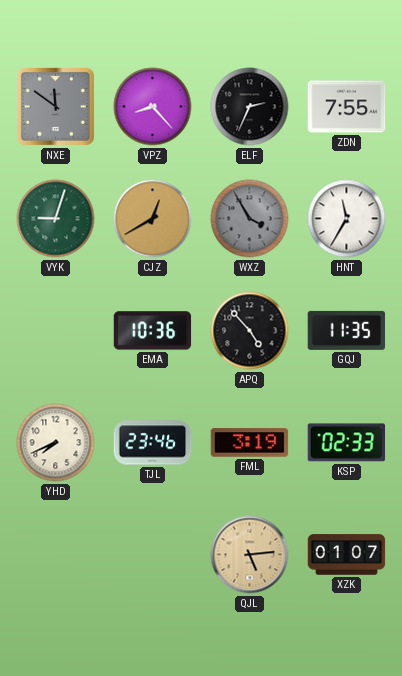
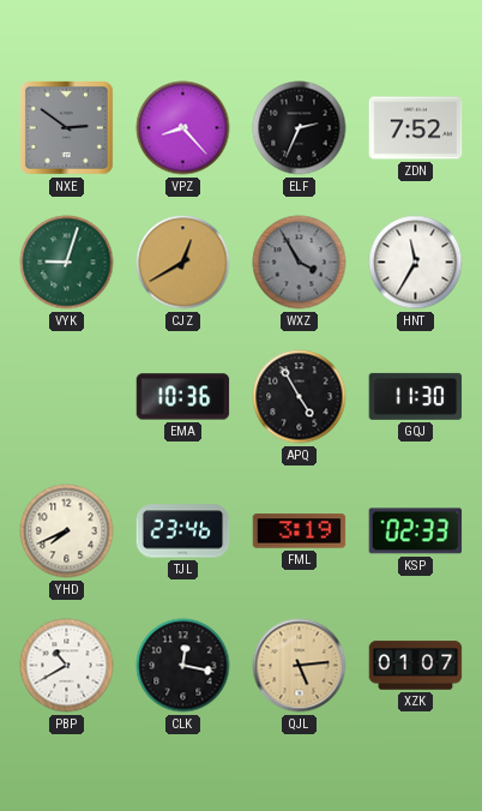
NXE: 11:51 -> 2:51
ZDN: 7:55 -> 7:52
APQ: 4:53 -> 4:55
GQJ: 11:35 -> 11:30
PBP: none -> 10:40
CLK: none -> 12:17
